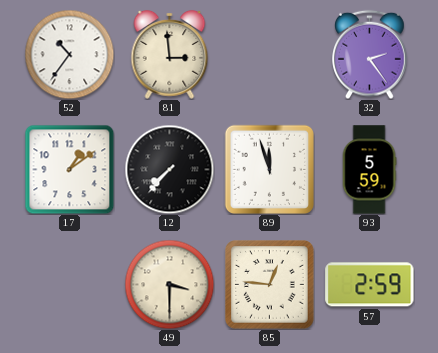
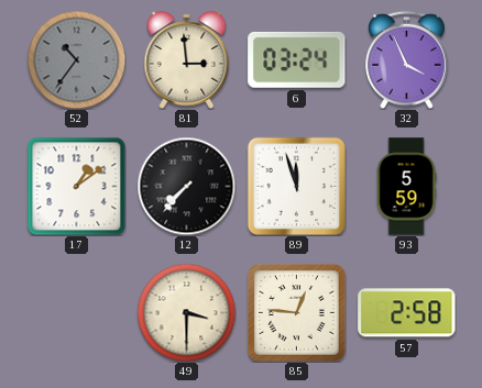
52 dial: white -> grey
6: none -> 03:24
32: 2:24 -> 3:56
57: 2:59 -> 2:58
